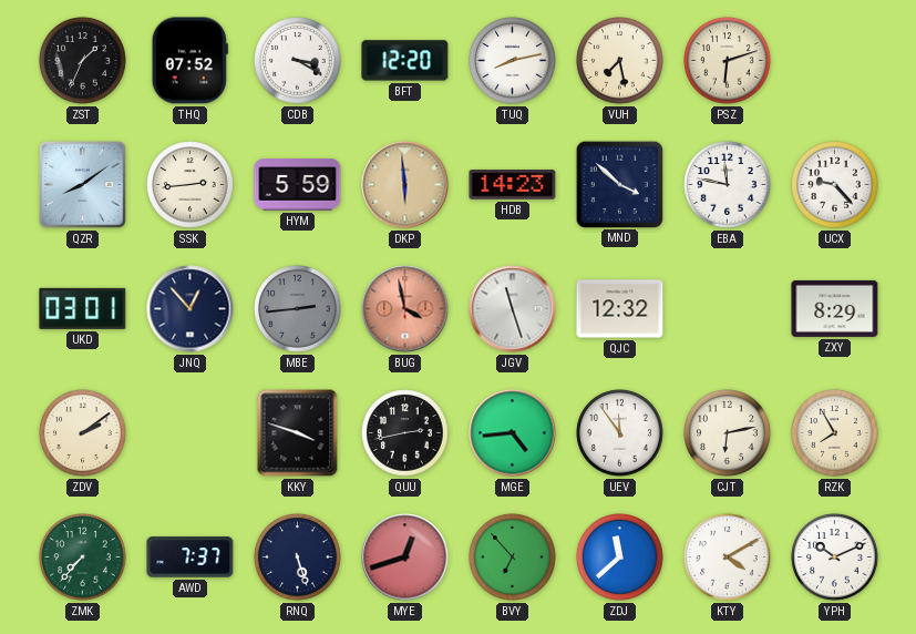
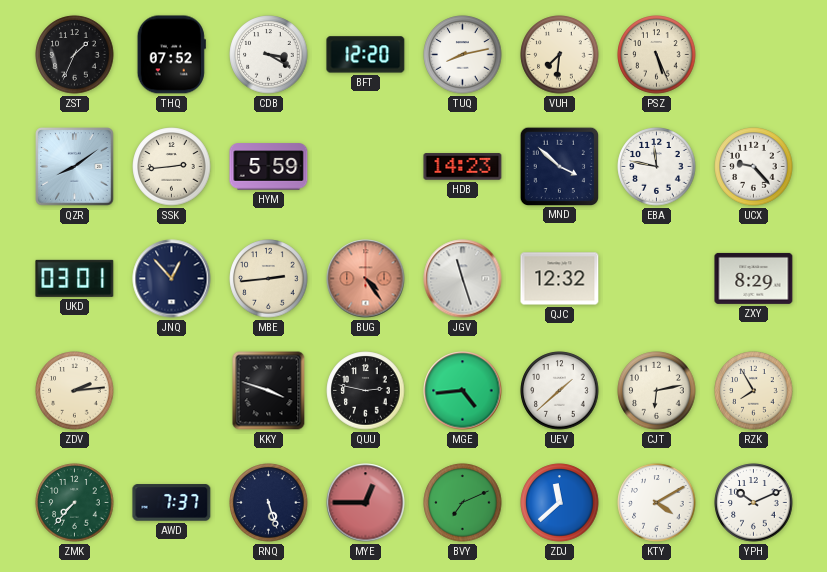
VUH: 7:28 -> 7:31
PSZ: 6:12 -> 5:26
DKP: 5:59 -> none
MBE dial: grey -> cream
BUG: 3:58 -> 4:24
ZDV: 2:09 -> 2:14
QUU: 2:43 -> 2:47
UEV: 11:54 -> 1:38
MYE: 12:42 -> 12:45
BVY: 6:53 -> 7:11
